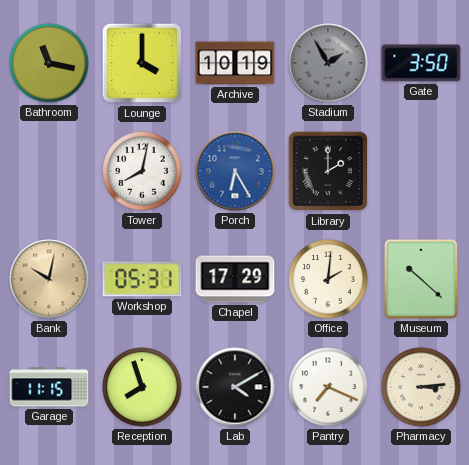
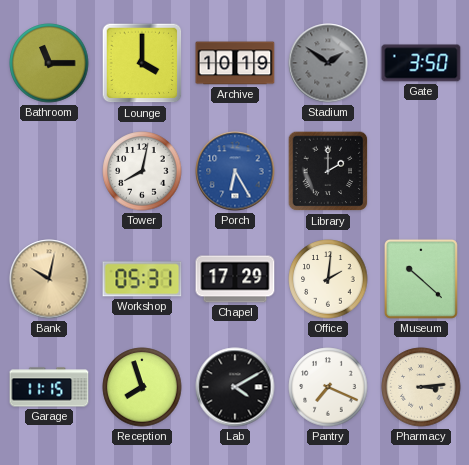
Bathroom: 11:17 -> 11:15
Stadium: 1:55 -> 1:51
